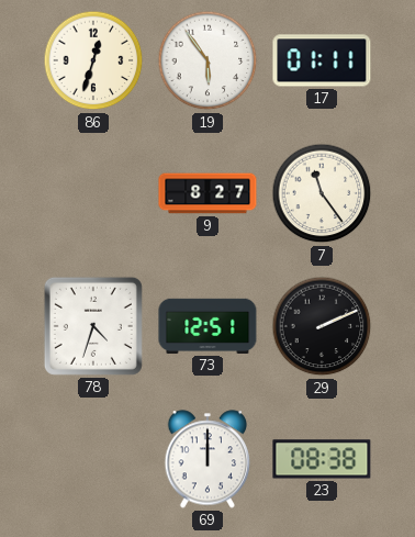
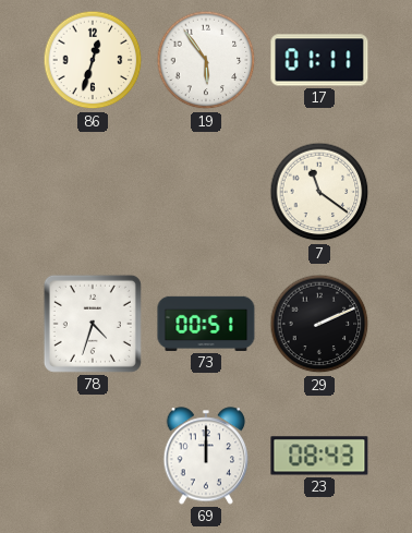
9: 8:27 -> none
7: 11:24 -> 11:21
73: 12:51 -> 00:51
23: 08:38 -> 08:43
